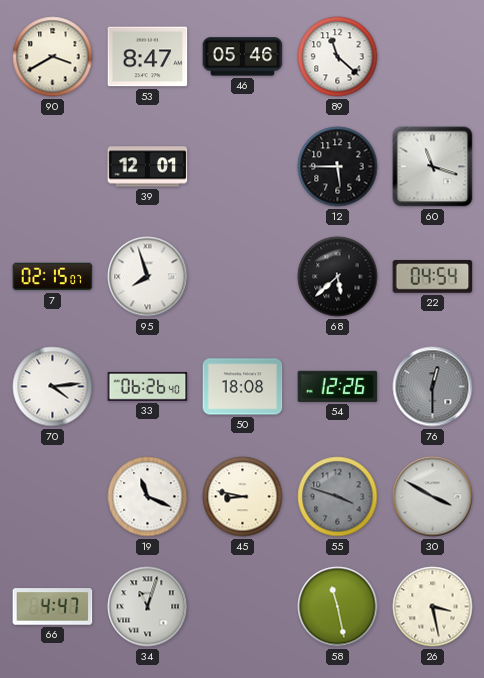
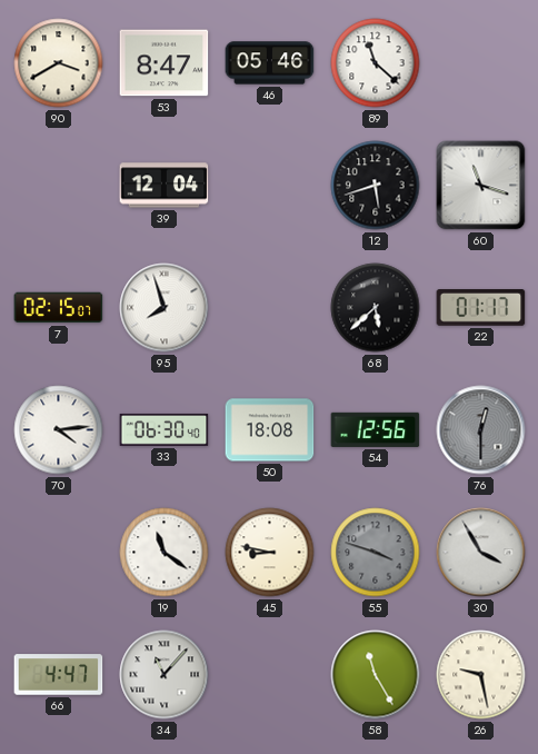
39: 12:01 -> 12:04
12: 5:45 -> 5:42
22: 04:54 -> 01:17
33: 06:26 -> 06:30
54: 12:26 -> 12:56
19: 11:19 -> 11:21
30: 3:50 -> 3:55
34: 11:03 -> 11:07
58: 11:28 -> 11:25
26: 3:28 -> 9:28
